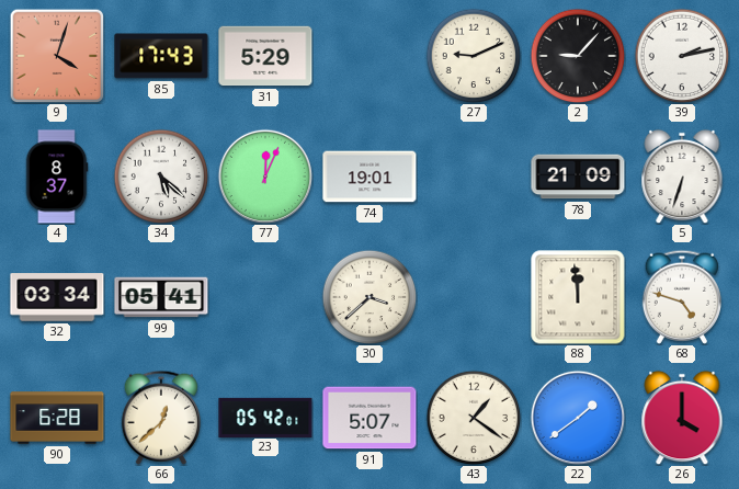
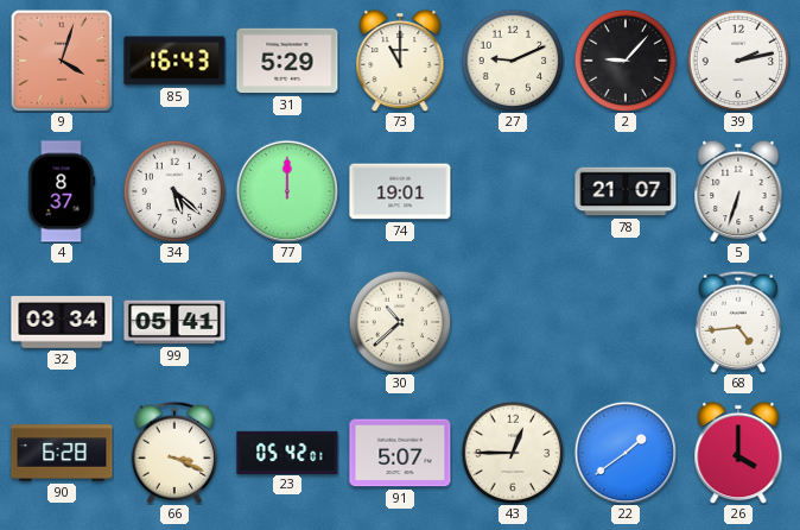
85: 17:43 -> 16:43
73: none -> 11:00
77: 12:04 -> 12:00
78: 21:09 -> 21:07
30: 3:38 -> 10:38
88: 11:59 -> none
68: 4:48 -> 4:44
66: 12:38 -> 3:19
43: 1:21 -> 12:45
